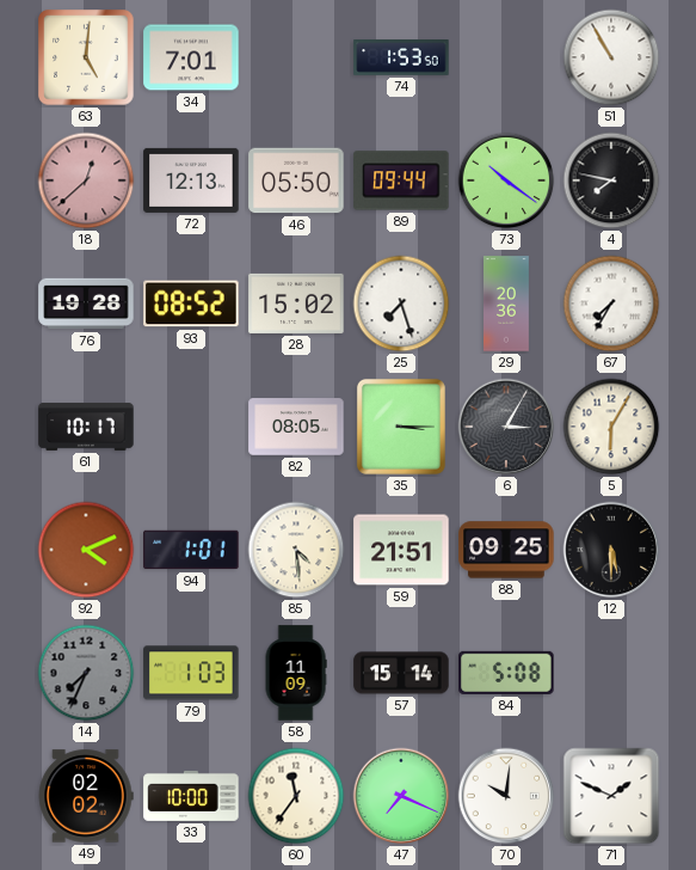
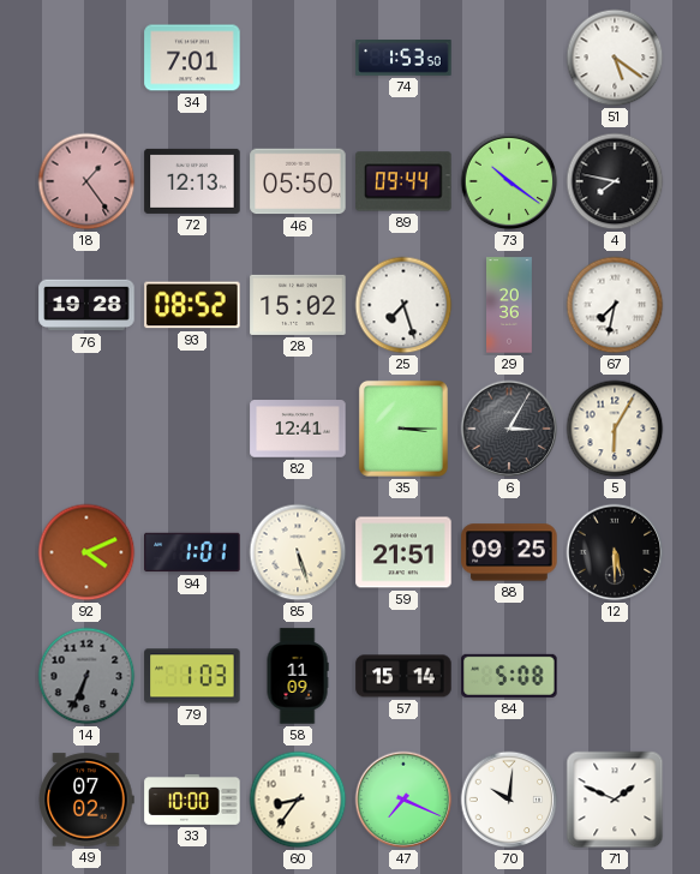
63: 5:01 -> none
51: 10:55 -> 5:21
18: 12:38 -> 1:24
67: 7:35 -> 7:32
61: 10:17 -> none
82: 08:05 -> 12:41
85: 4:29 -> 5:27
14: 7:34 -> 6:34
49: 02:02 -> 07:02
60: 11:36 -> 8:36
